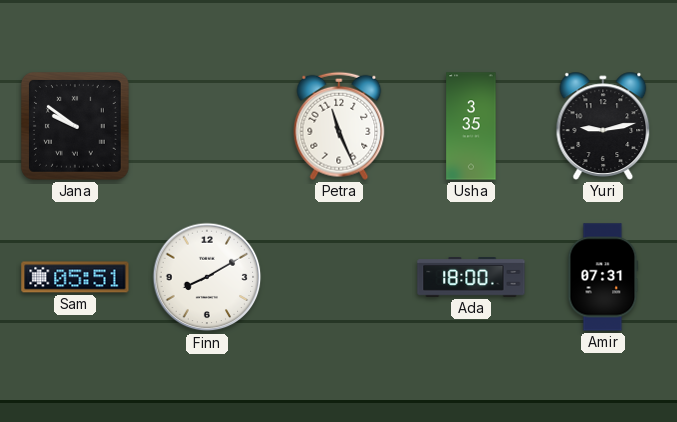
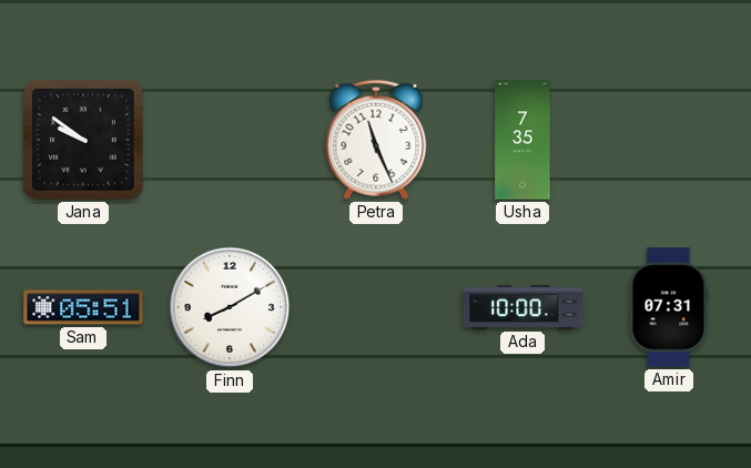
Usha: 3:35 -> 7:35
Yuri: 9:13 -> none
Ada: 18:00 -> 10:00
